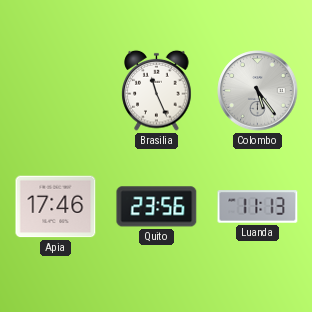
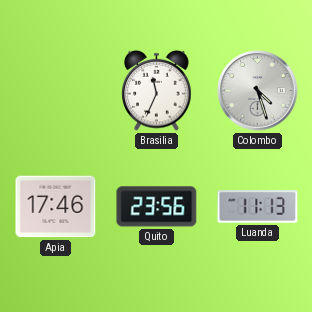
Brasilia: 11:26 -> 11:34
Colombo: 5:24 -> 4:27
